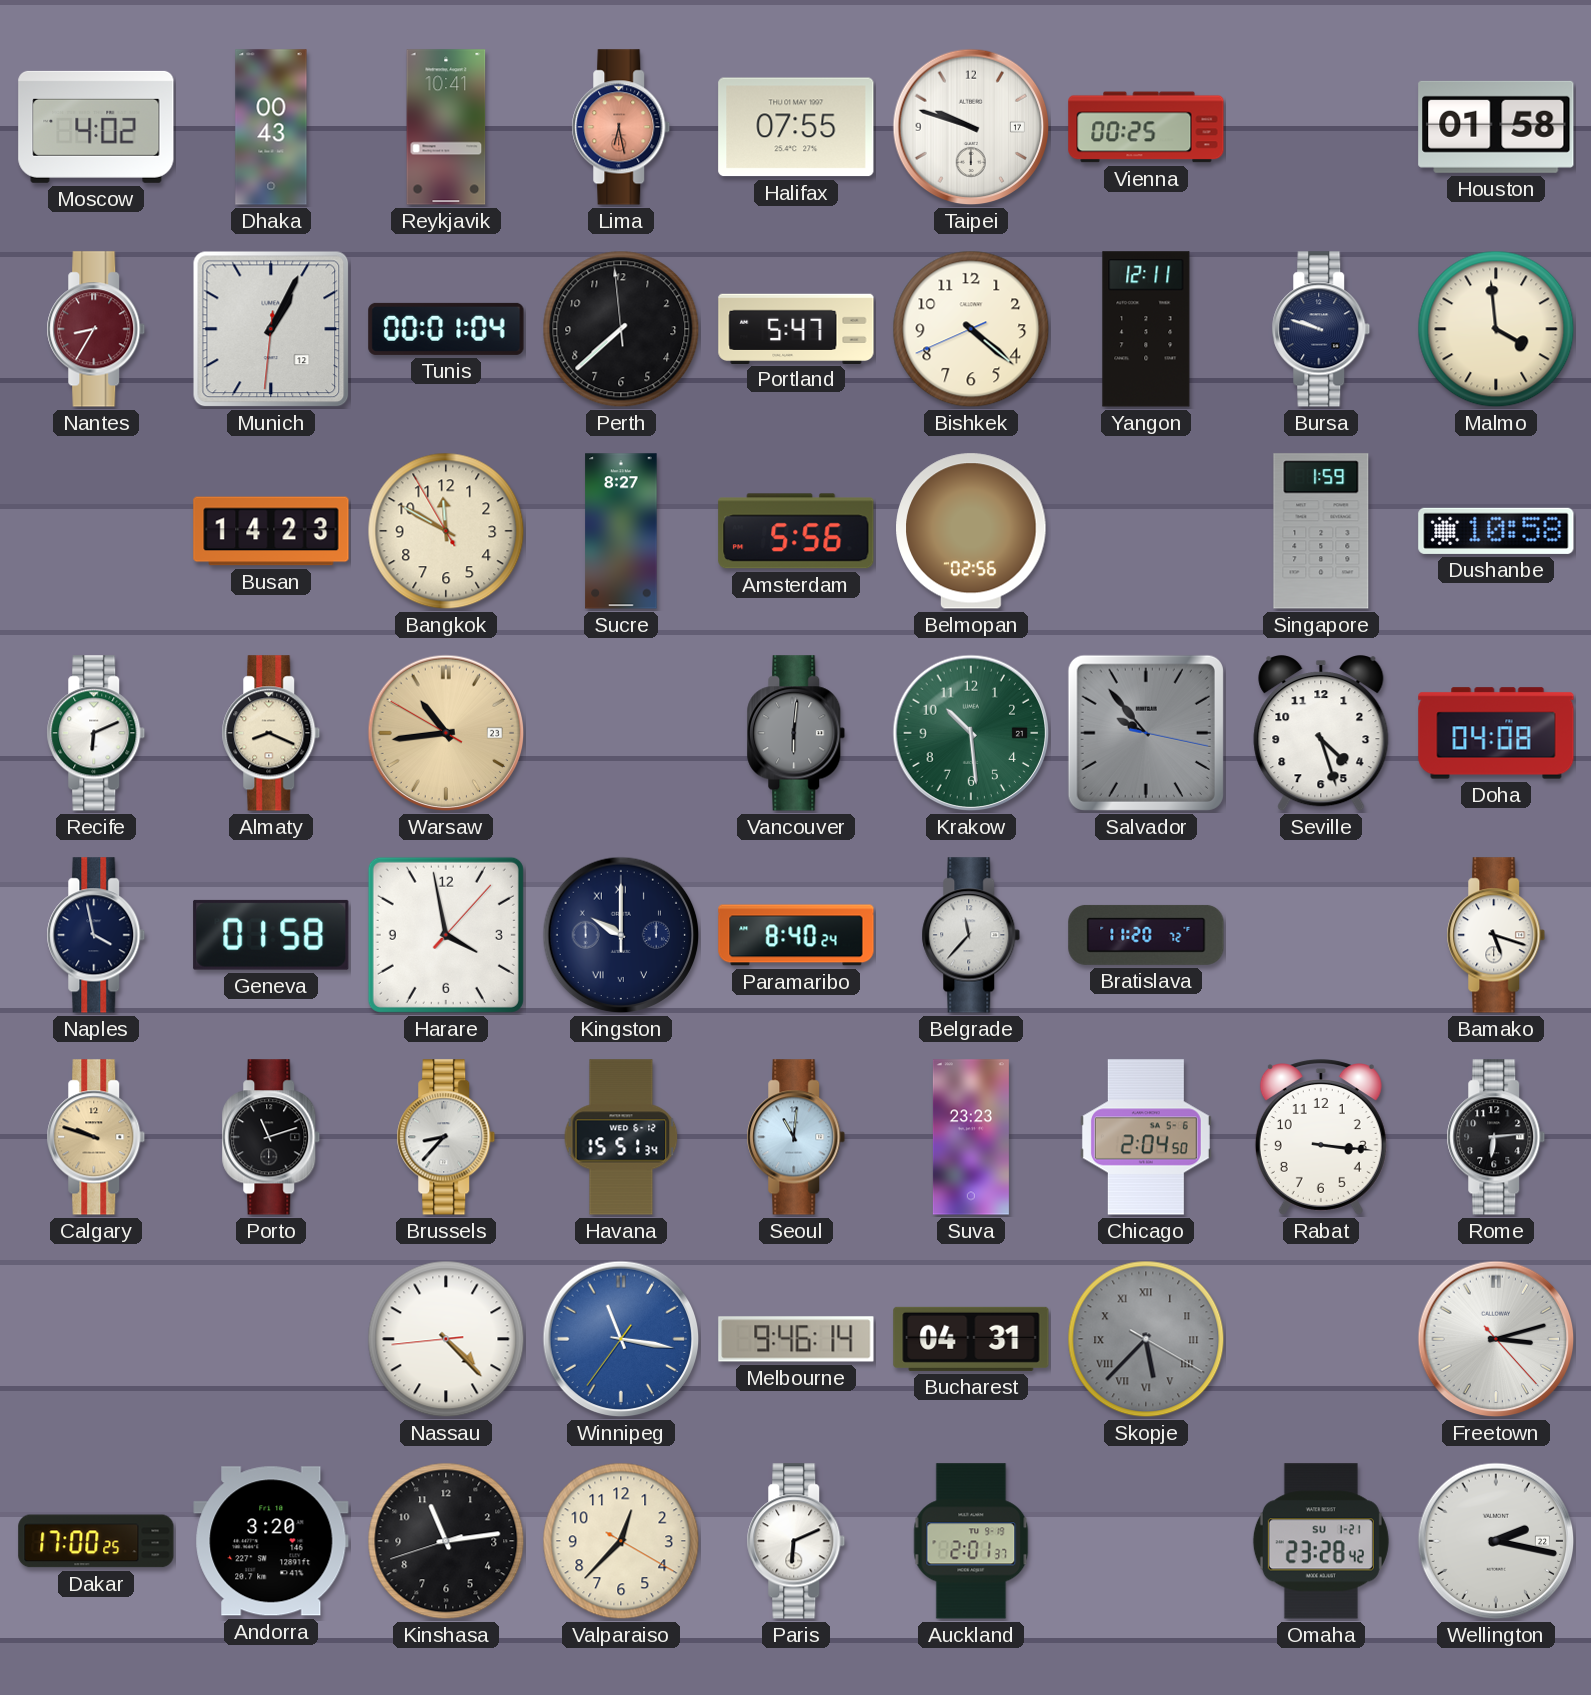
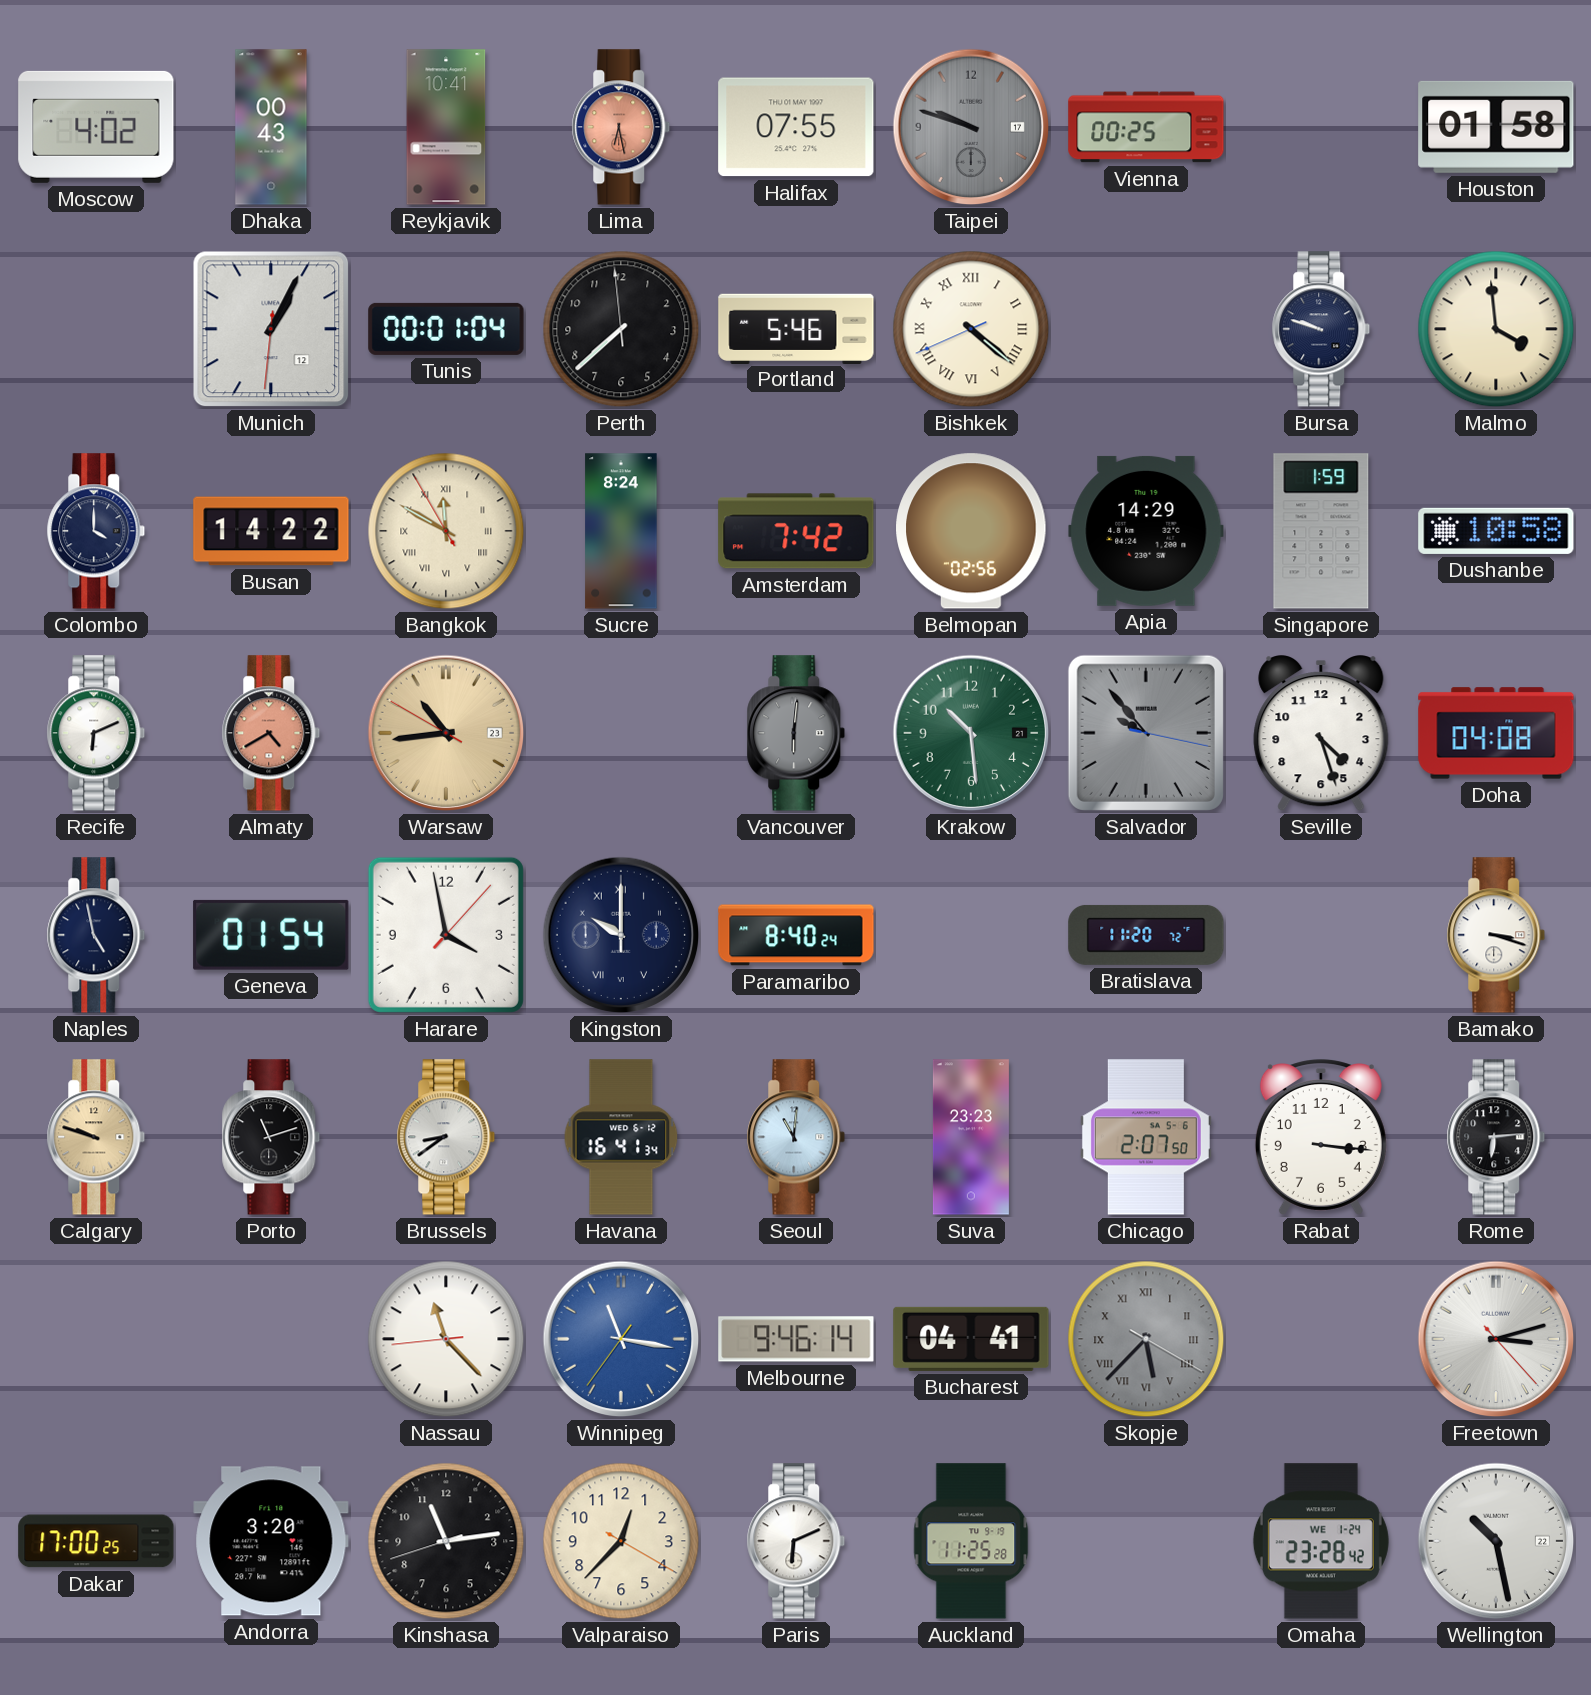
Taipei dial: white -> grey
Nantes: 8:35 -> none
Portland: 5:47 -> 5:46
Bishkek numerals: Arabic -> Roman
Yangon: 12:11 -> none
Colombo: none -> 4:00
Busan: 14:23 -> 14:22
Bangkok numerals: Arabic -> Roman
Sucre: 8:27 -> 8:24
Amsterdam: 5:56 -> 7:42
Apia: none -> 14:29
Almaty: 8:19 -> 4:40
Almaty dial: cream -> salmon
Naples: 3:58 -> 4:58
Geneva: 01:58 -> 01:54
Belgrade: 11:37 -> none
Bamako: 5:18 -> 3:18
Brussels: 8:37 -> 8:39
Havana: 15:51 -> 16:41
Chicago: 2:04 -> 2:07
Nassau: 4:22 -> 11:22
Bucharest: 04:31 -> 04:41
Auckland: 2:01 -> 11:25
Omaha date: SU 1-21 -> WE 1-24
Wellington: 2:17 -> 10:28
